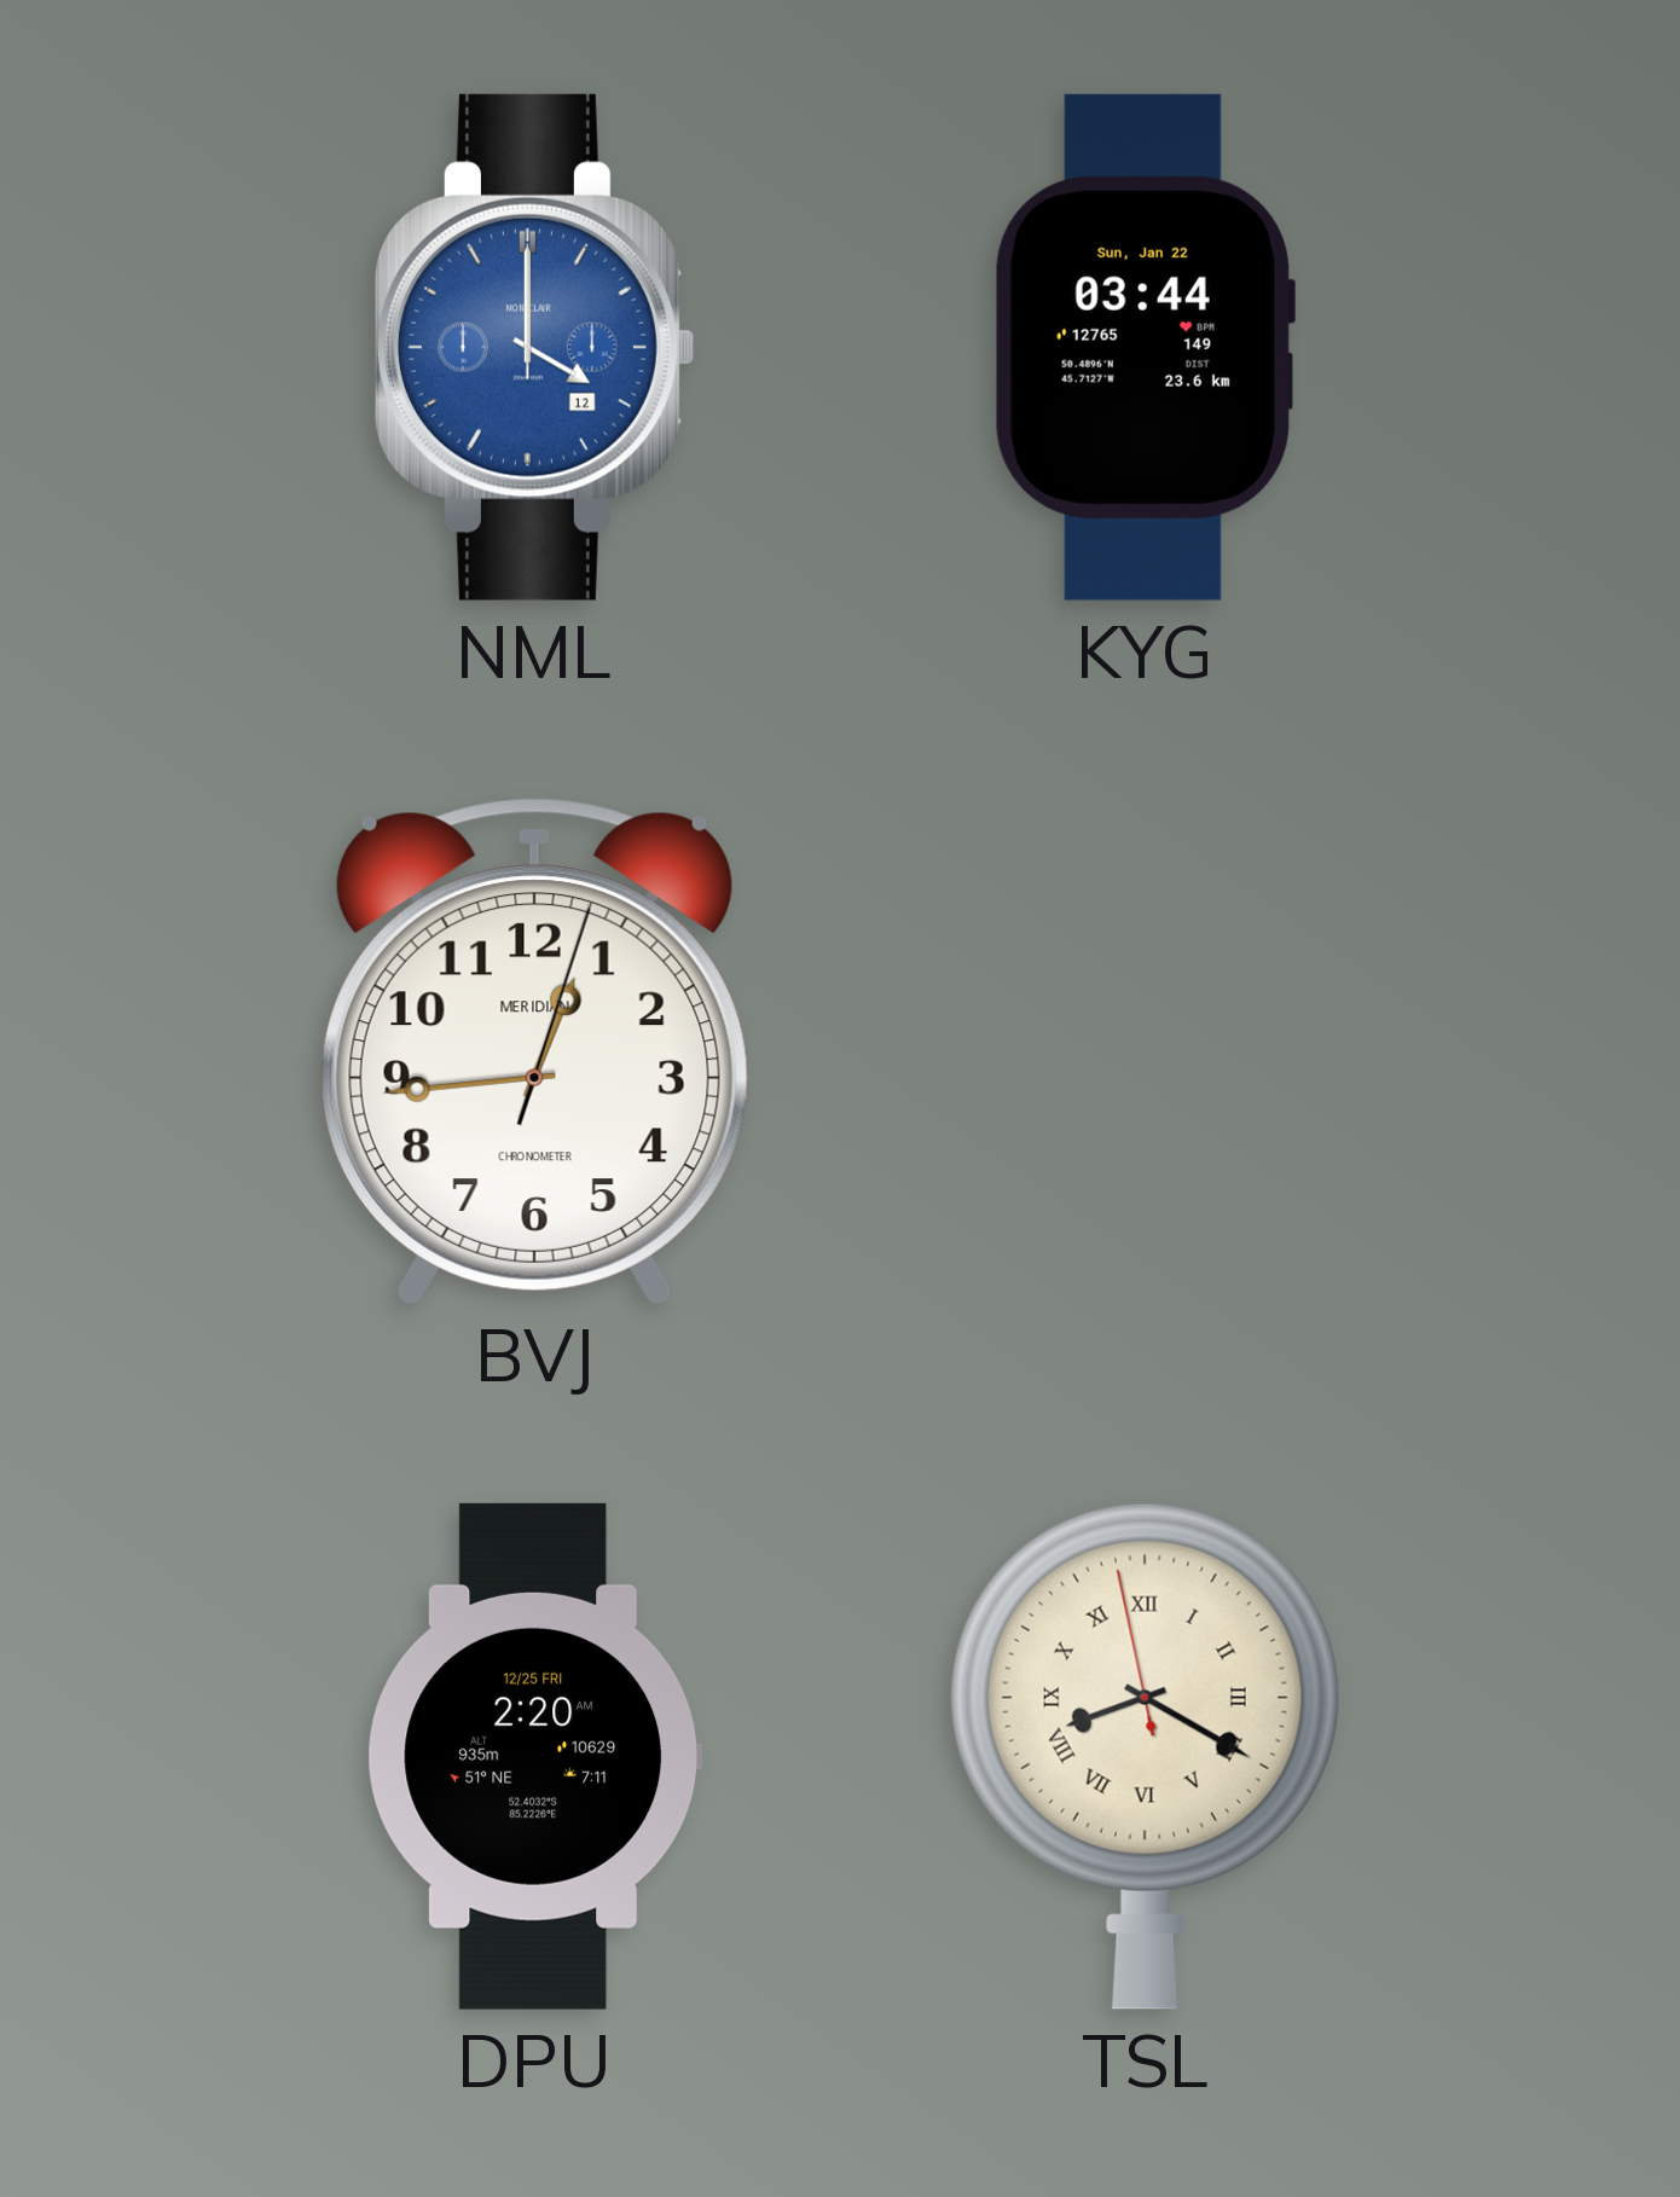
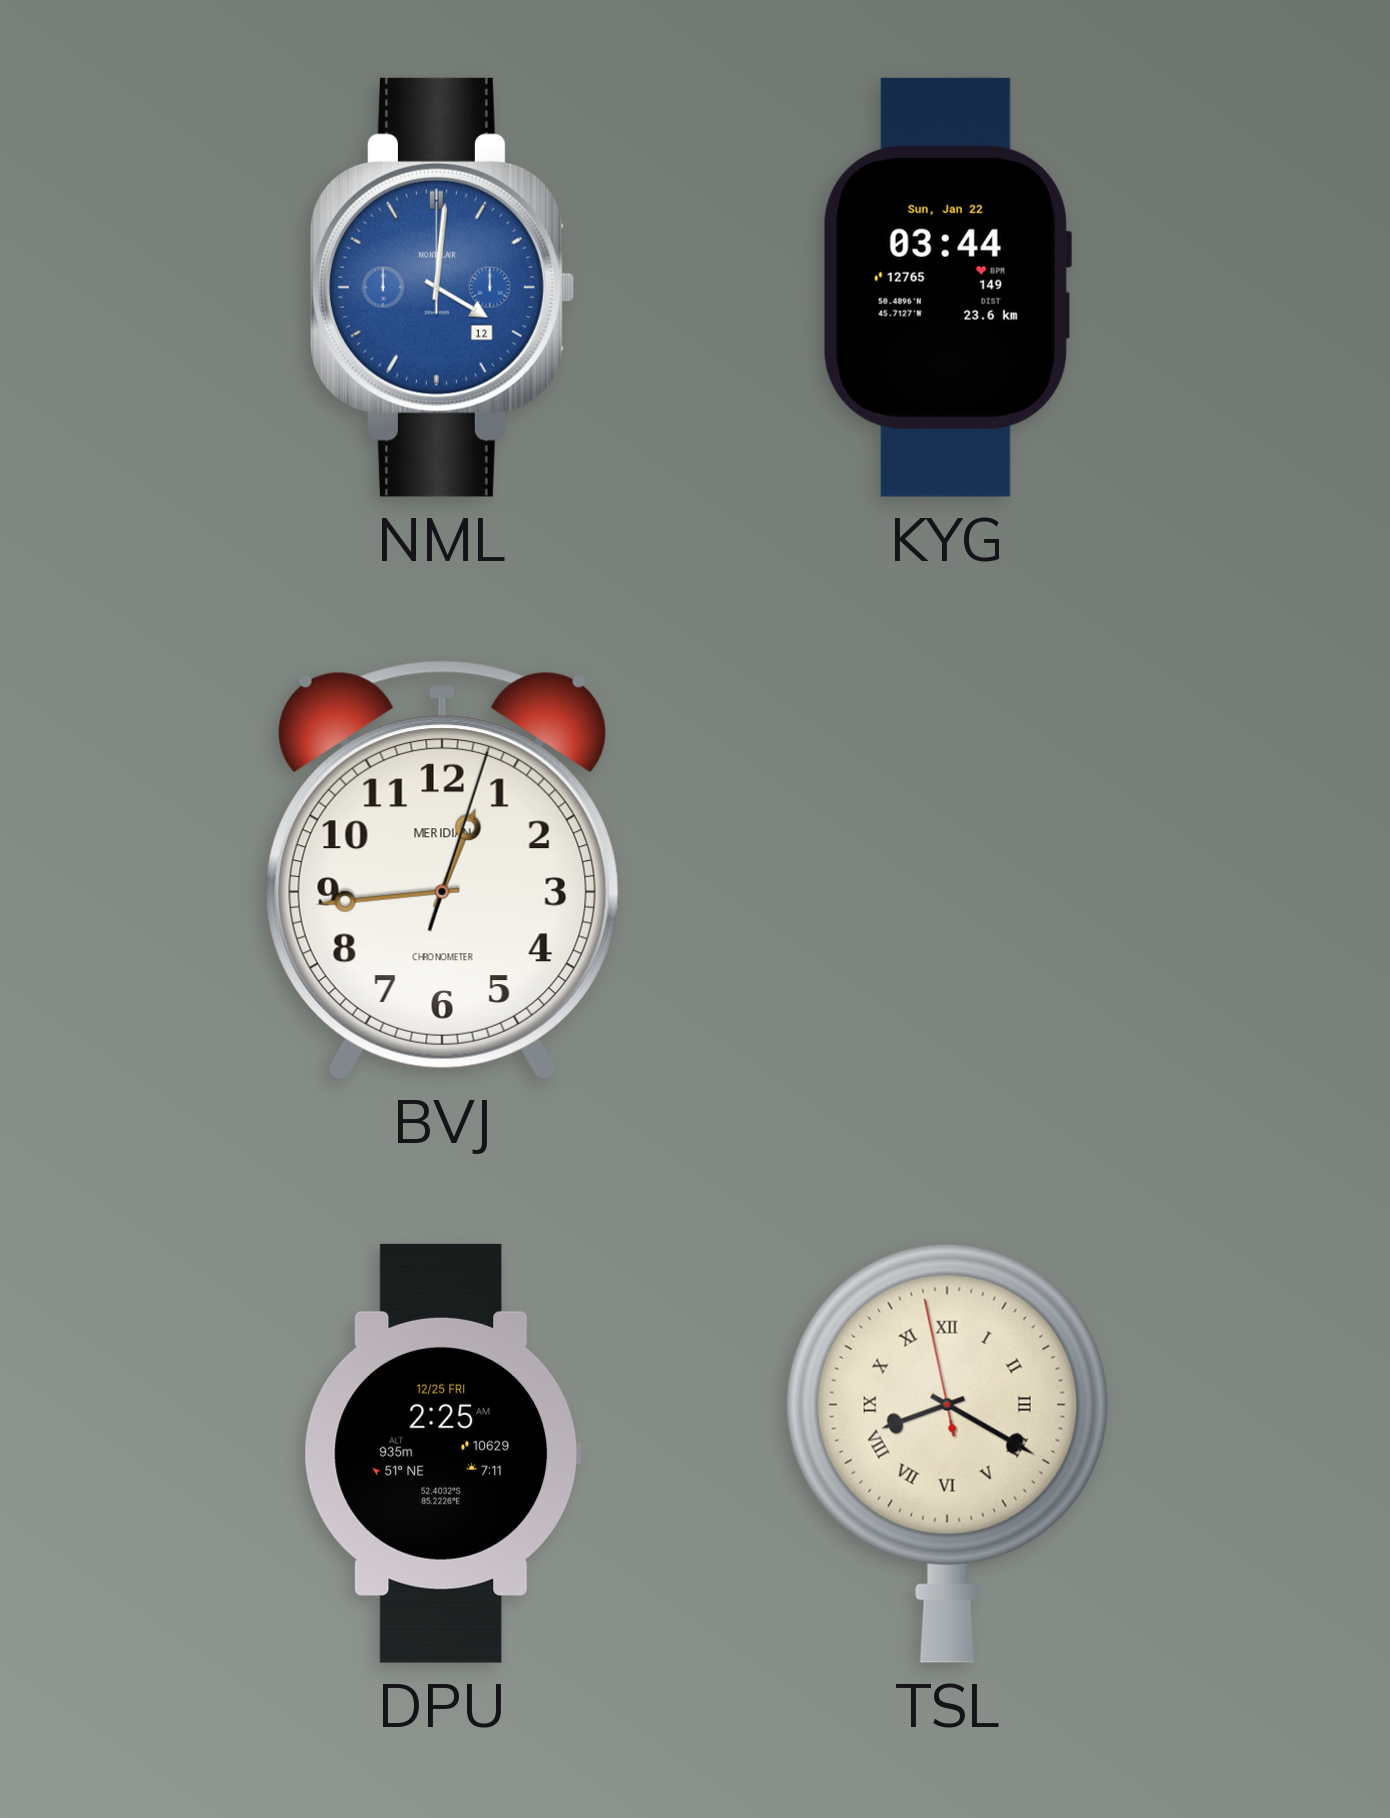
NML: 4:00 -> 4:01
DPU: 2:20 -> 2:25
